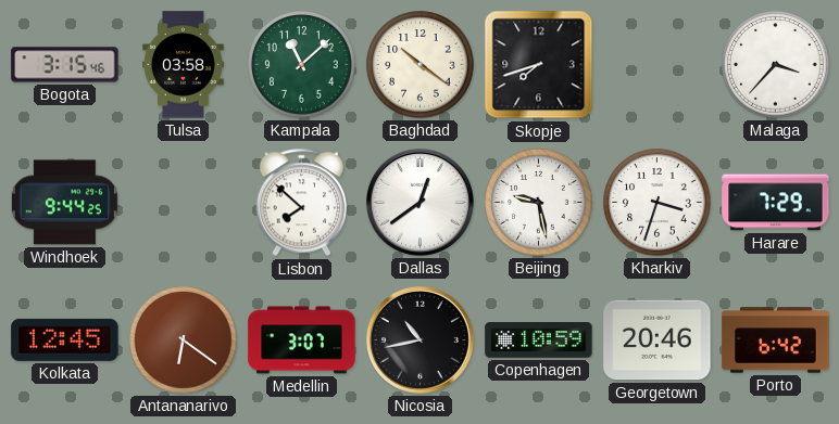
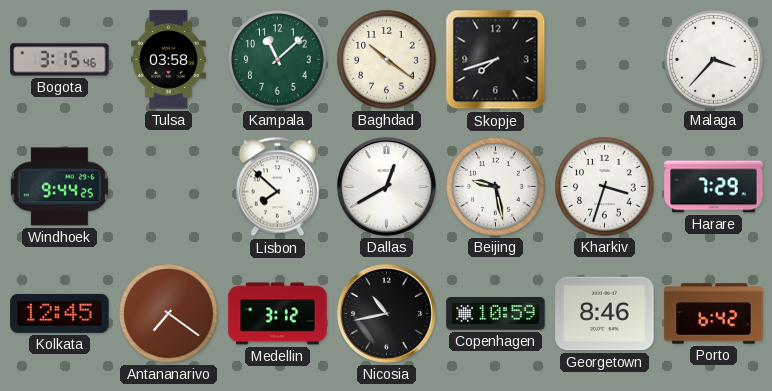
Dallas: 12:39 -> 12:40
Antananarivo: 6:21 -> 7:21
Medellin: 3:07 -> 3:12
Georgetown: 20:46 -> 8:46
